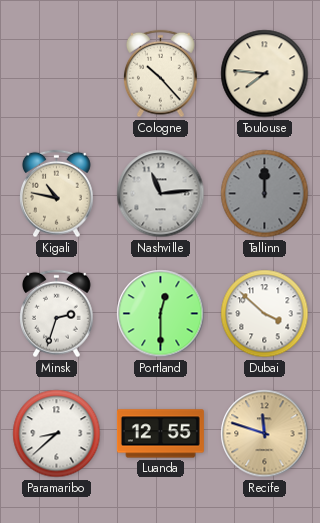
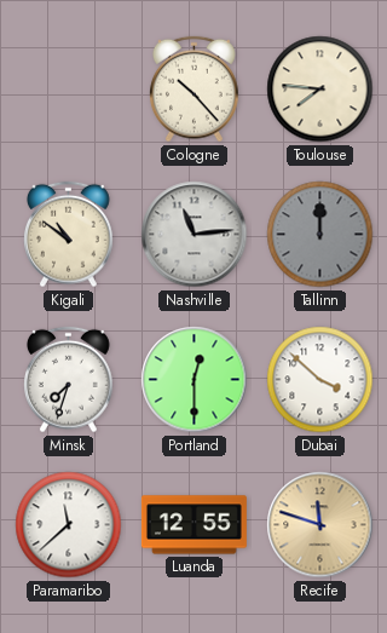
Kigali: 10:47 -> 10:51
Minsk: 2:33 -> 7:33
Paramaribo: 8:38 -> 11:38
